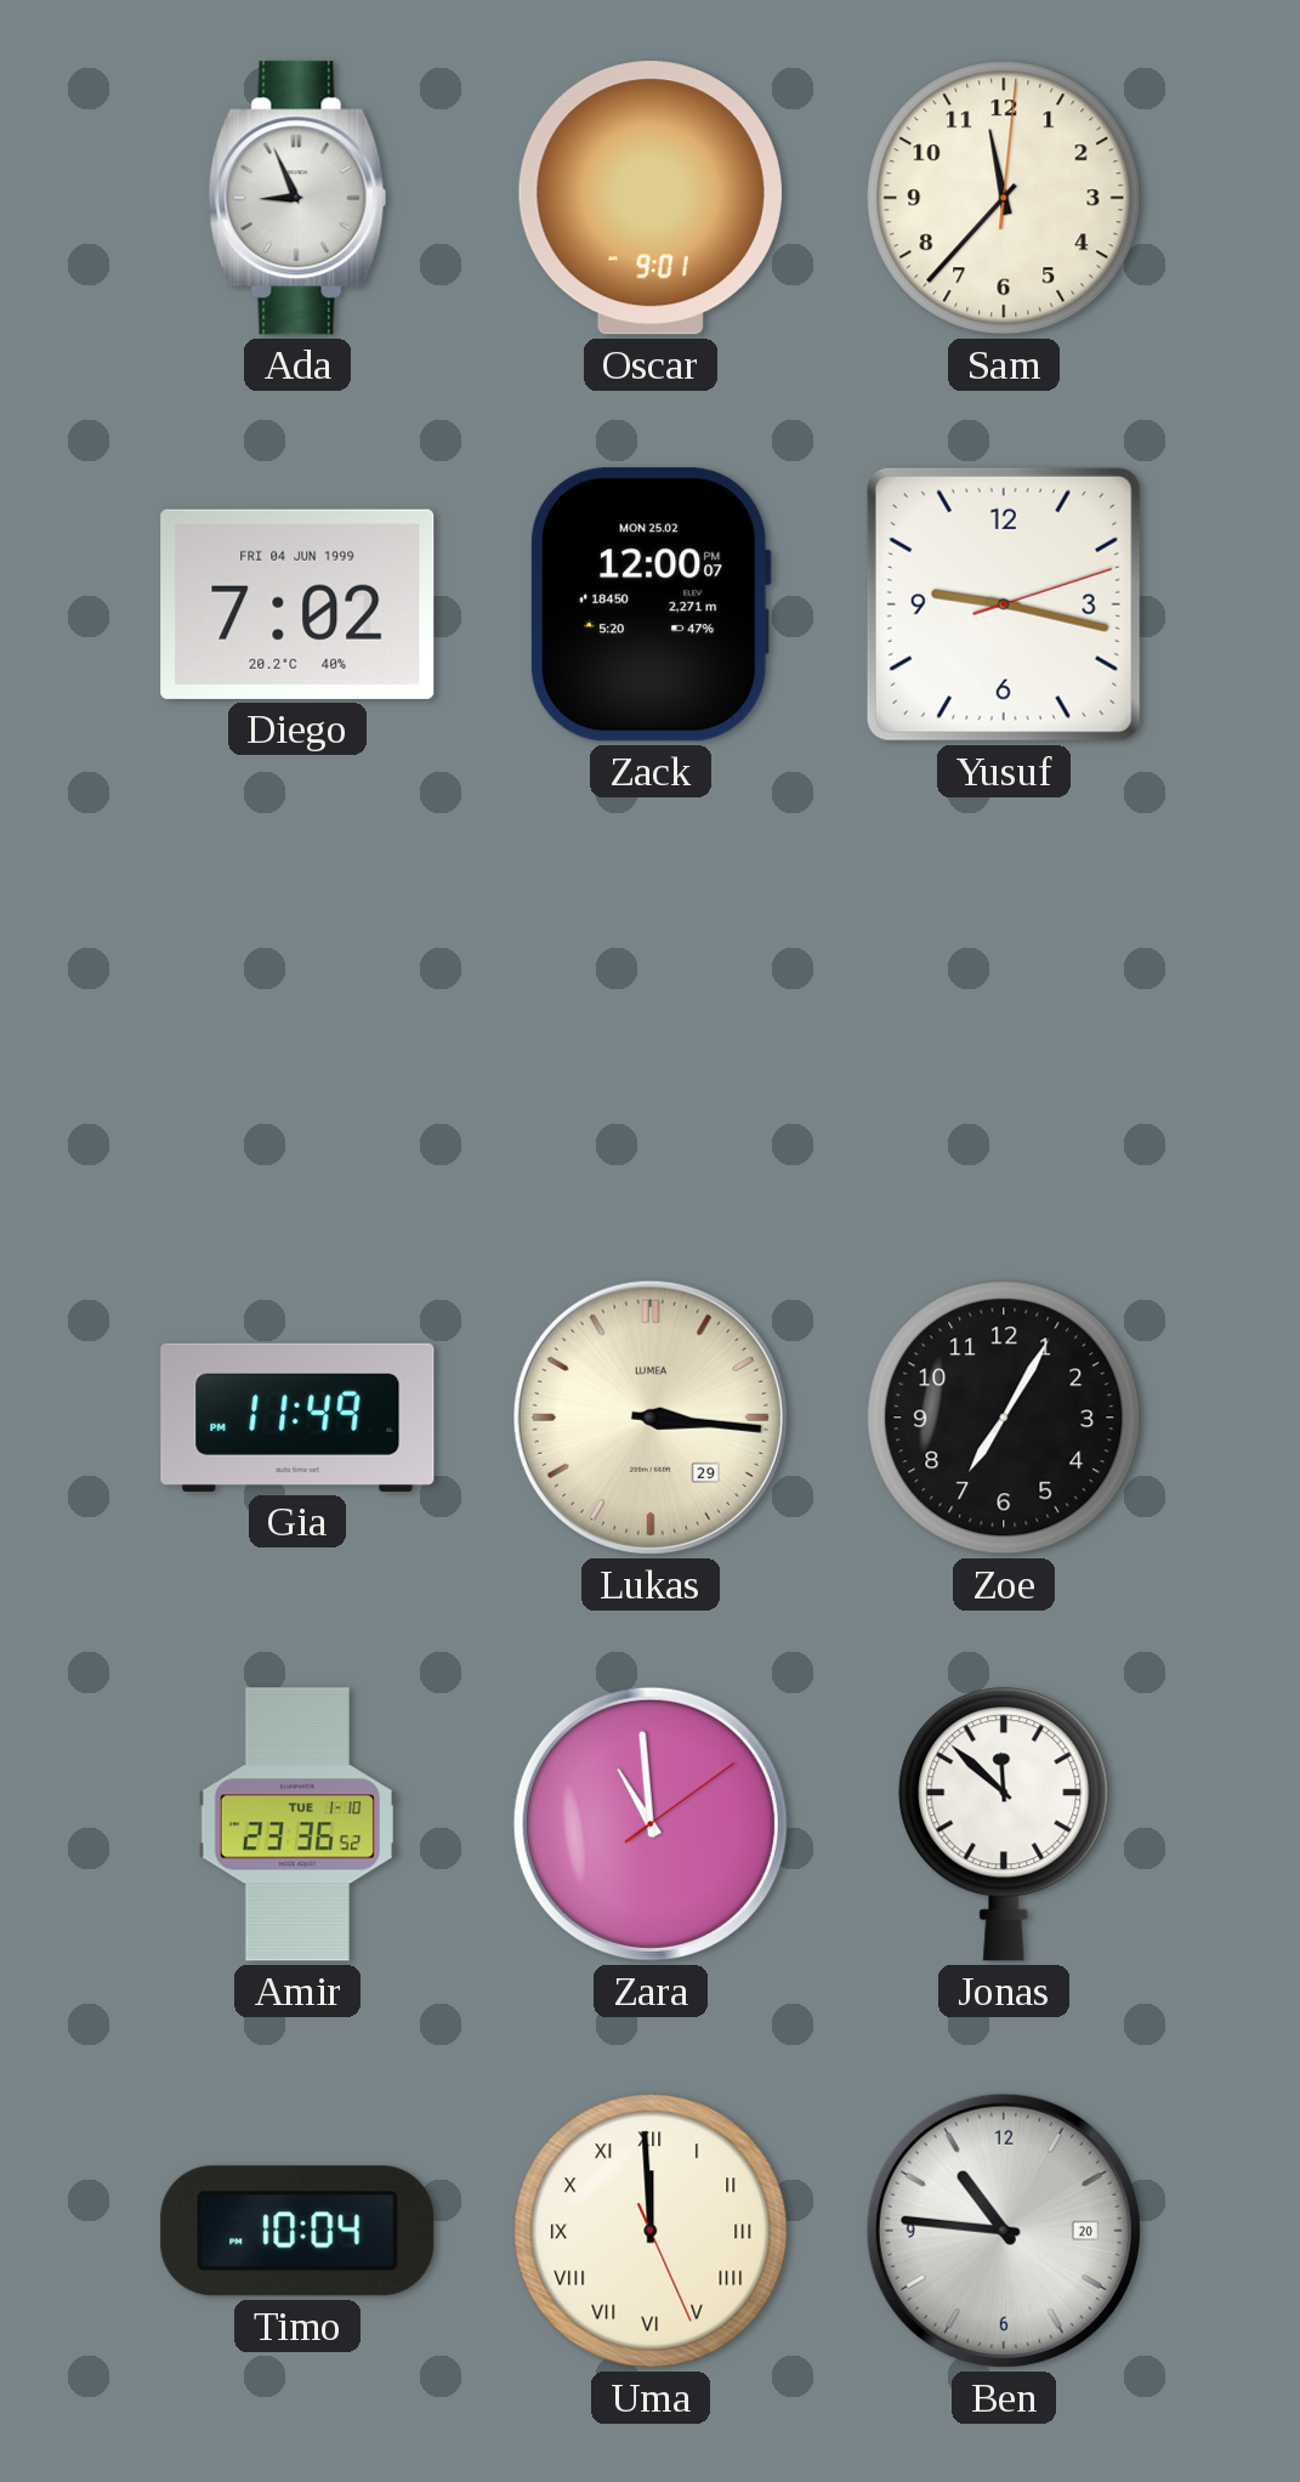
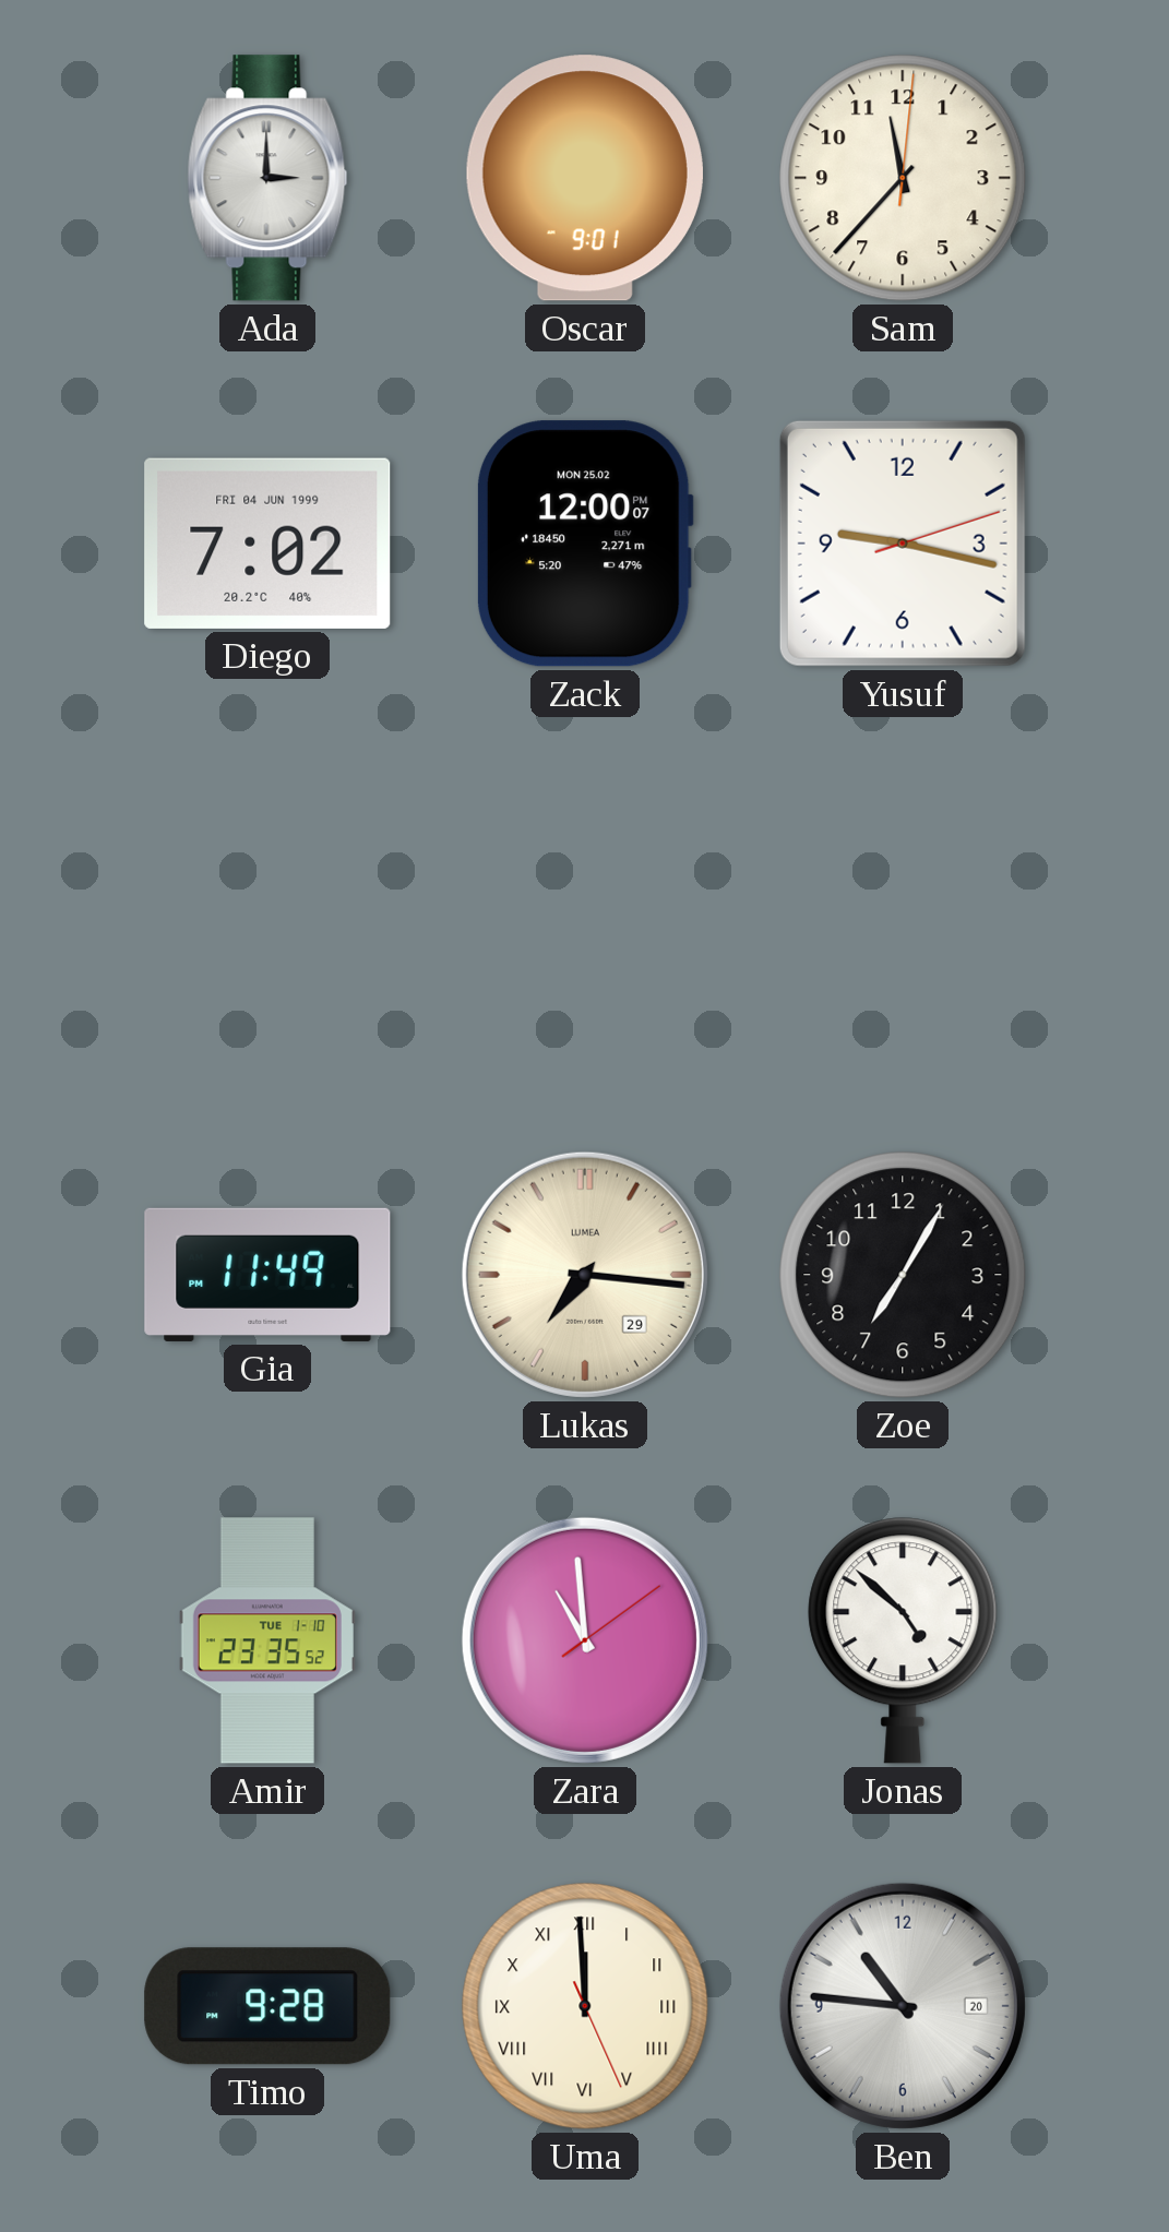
Ada: 8:56 -> 3:00
Lukas: 3:16 -> 7:16
Amir: 23:36 -> 23:35
Jonas: 11:52 -> 4:52
Timo: 10:04 -> 9:28
